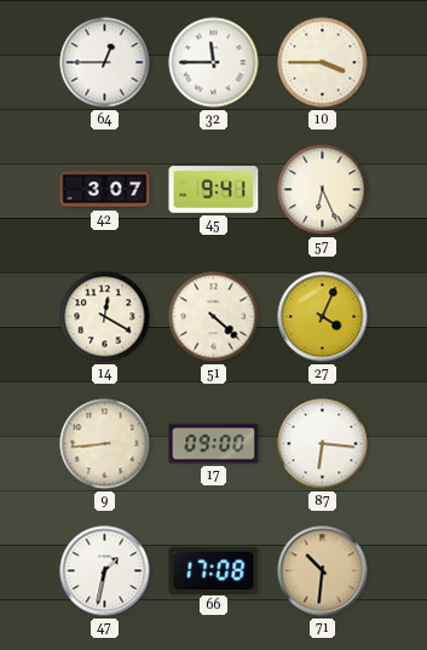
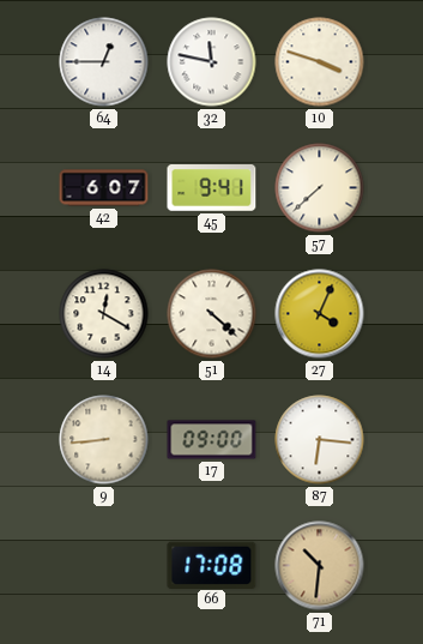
32: 11:45 -> 11:47
10: 3:45 -> 3:48
42: 3:07 -> 6:07
57: 6:26 -> 7:38
47: 1:32 -> none
